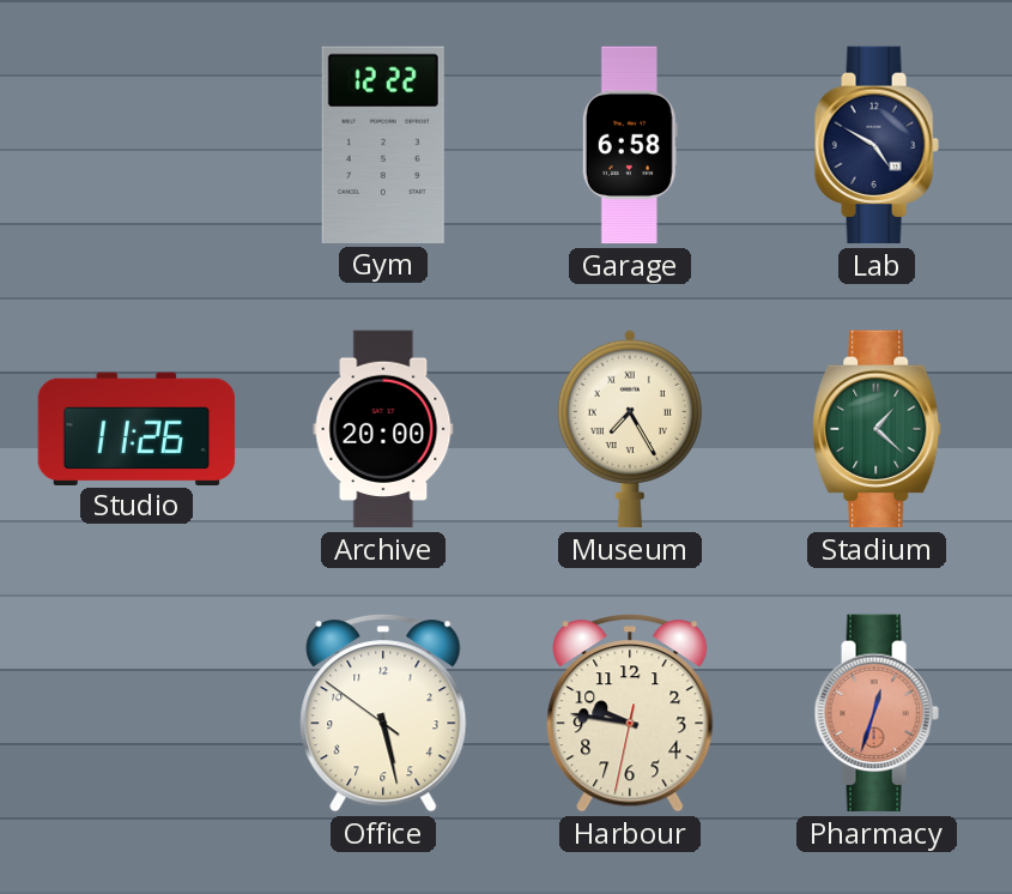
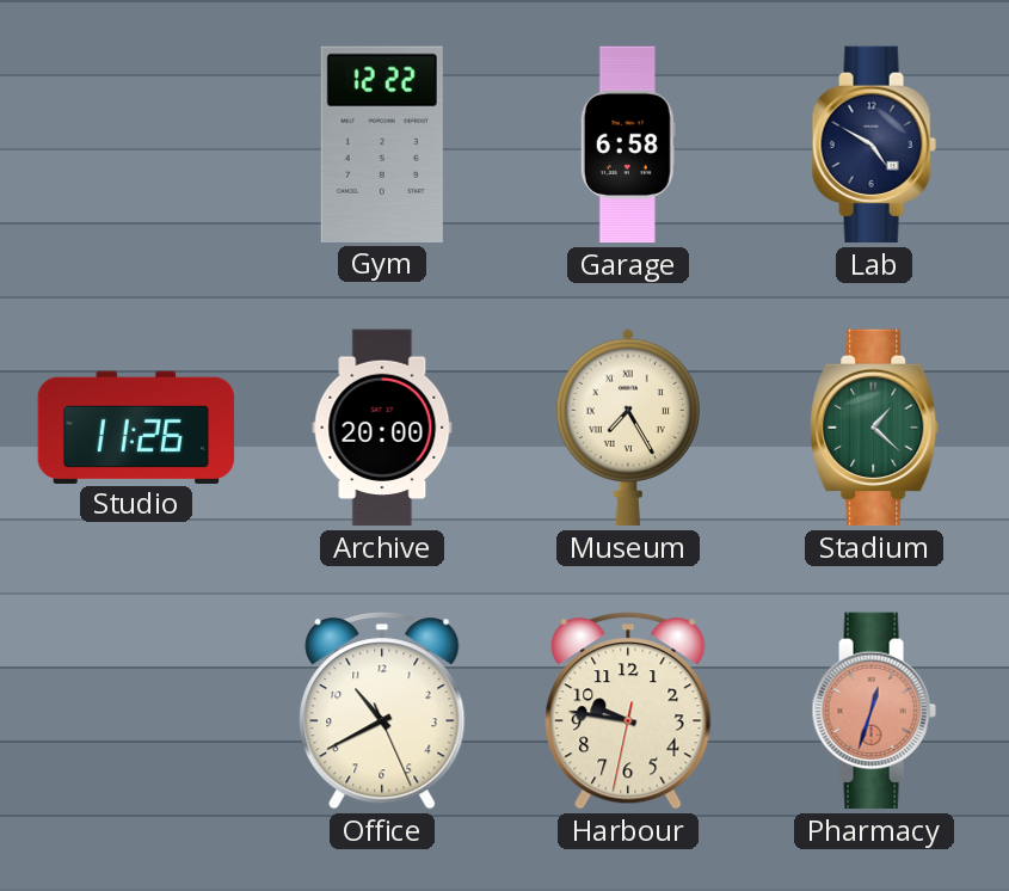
Office: 5:27 -> 10:40
